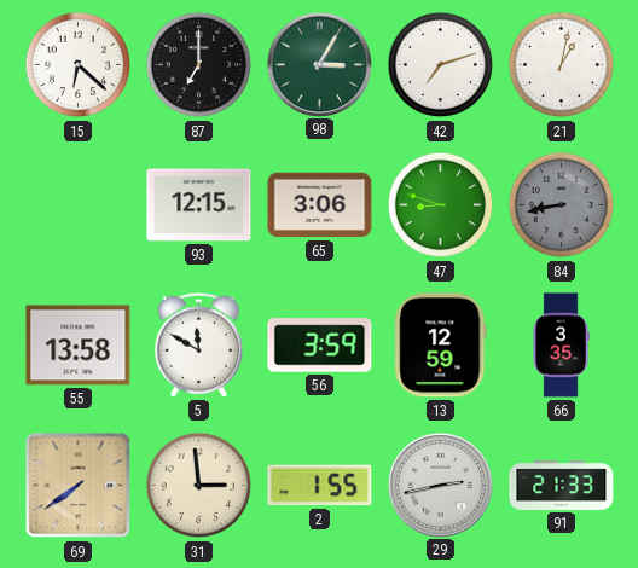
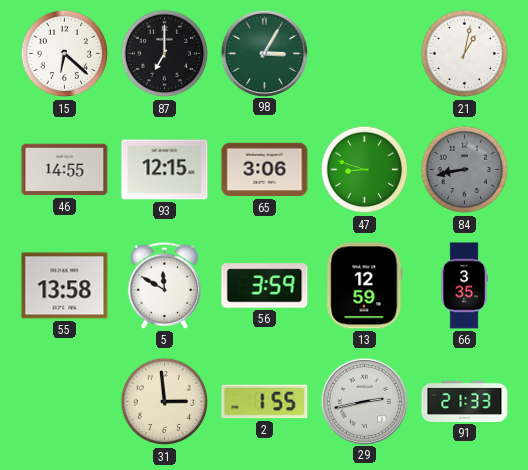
42: 7:12 -> none
46: none -> 14:55
69: 7:39 -> none
